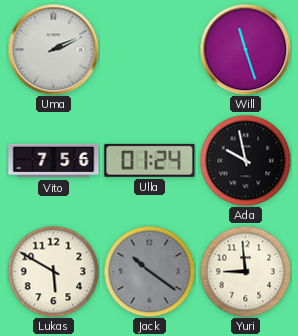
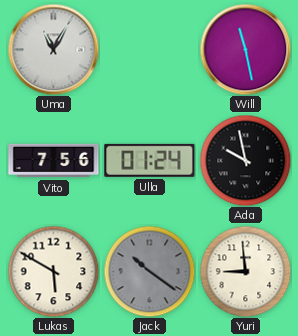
Uma: 2:11 -> 11:05
Will: 11:27 -> 11:28
